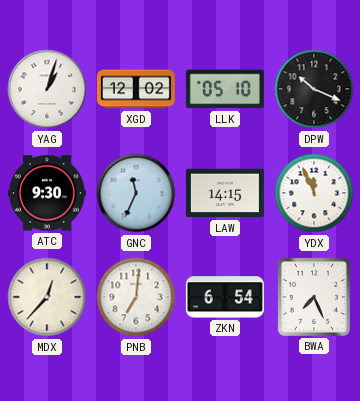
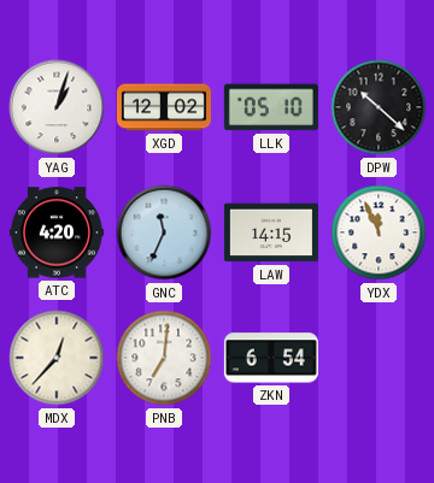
DPW: 10:19 -> 10:22
ATC: 9:30 -> 4:20
BWA: 7:26 -> none
